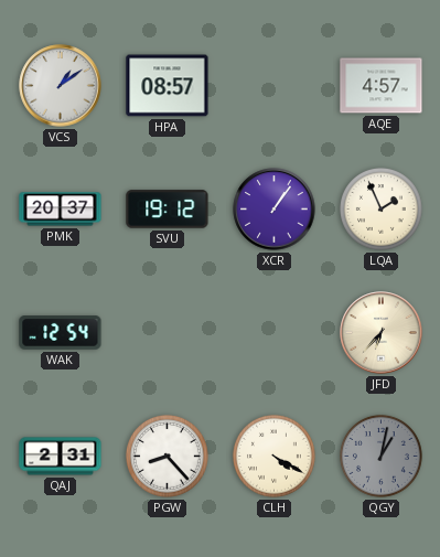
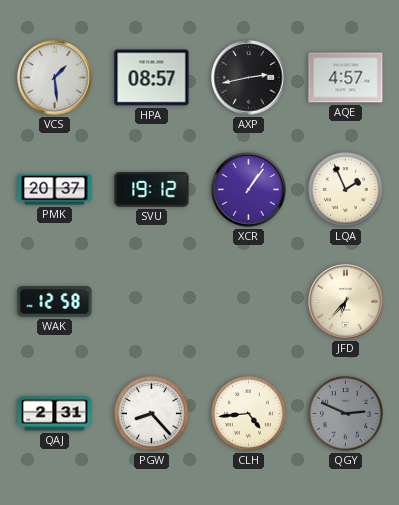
VCS: 1:09 -> 1:29
AXP: none -> 2:43
WAK: 12:54 -> 12:58
CLH: 4:20 -> 4:44
QGY: 1:02 -> 2:49
